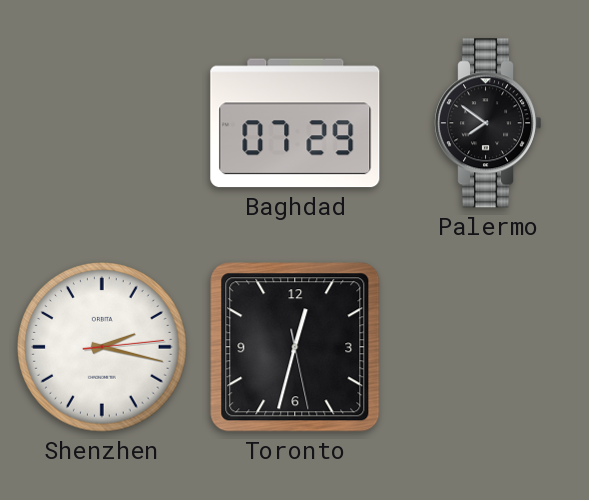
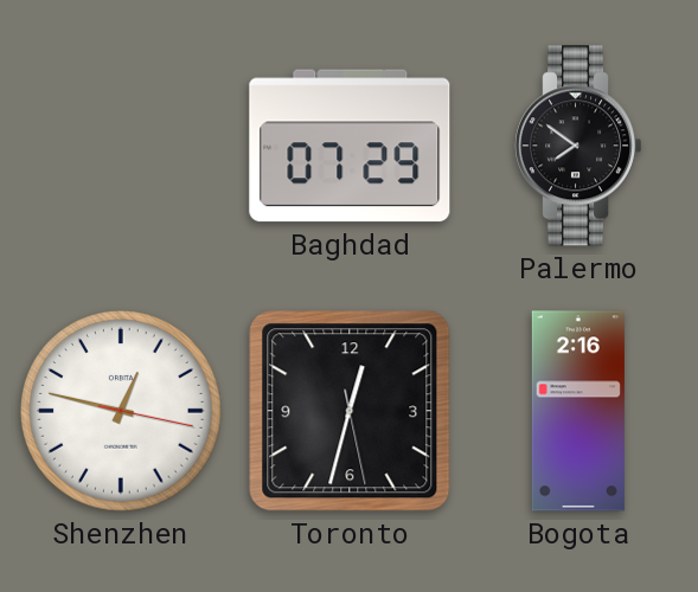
Shenzhen: 2:17 -> 12:47
Bogota: none -> 2:16
